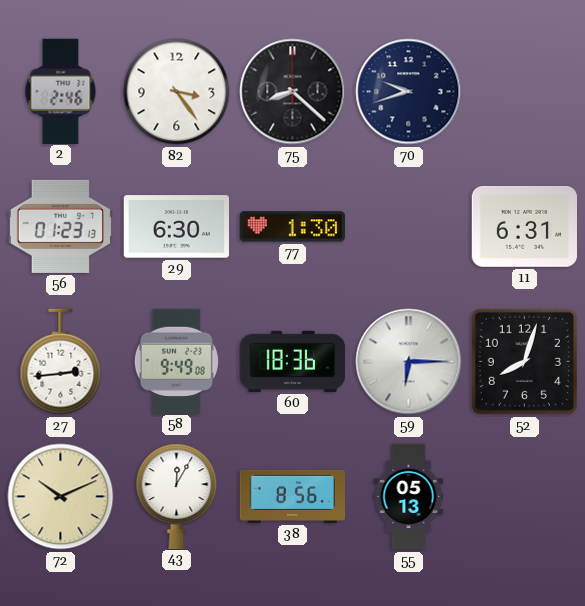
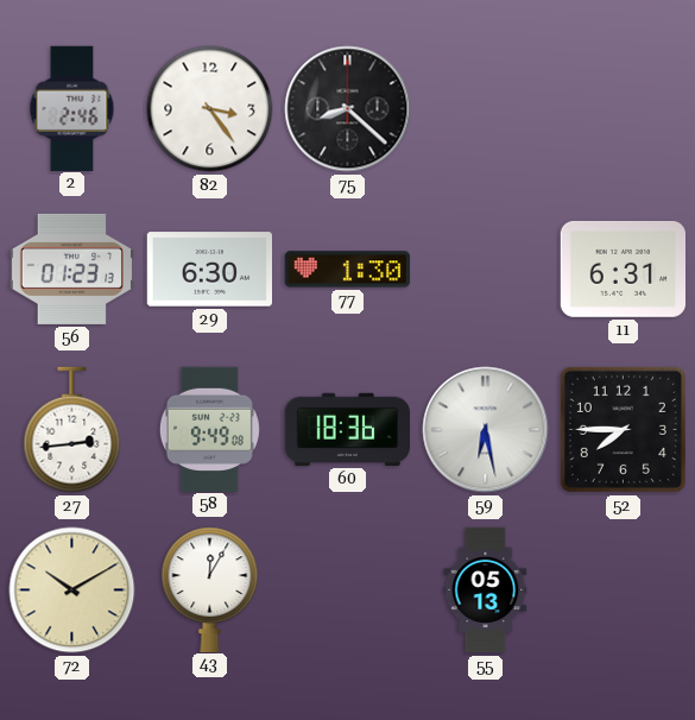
70: 9:42 -> none
59: 6:15 -> 6:28
52: 8:03 -> 7:45
72: 10:11 -> 10:10
38: 8:56 -> none
